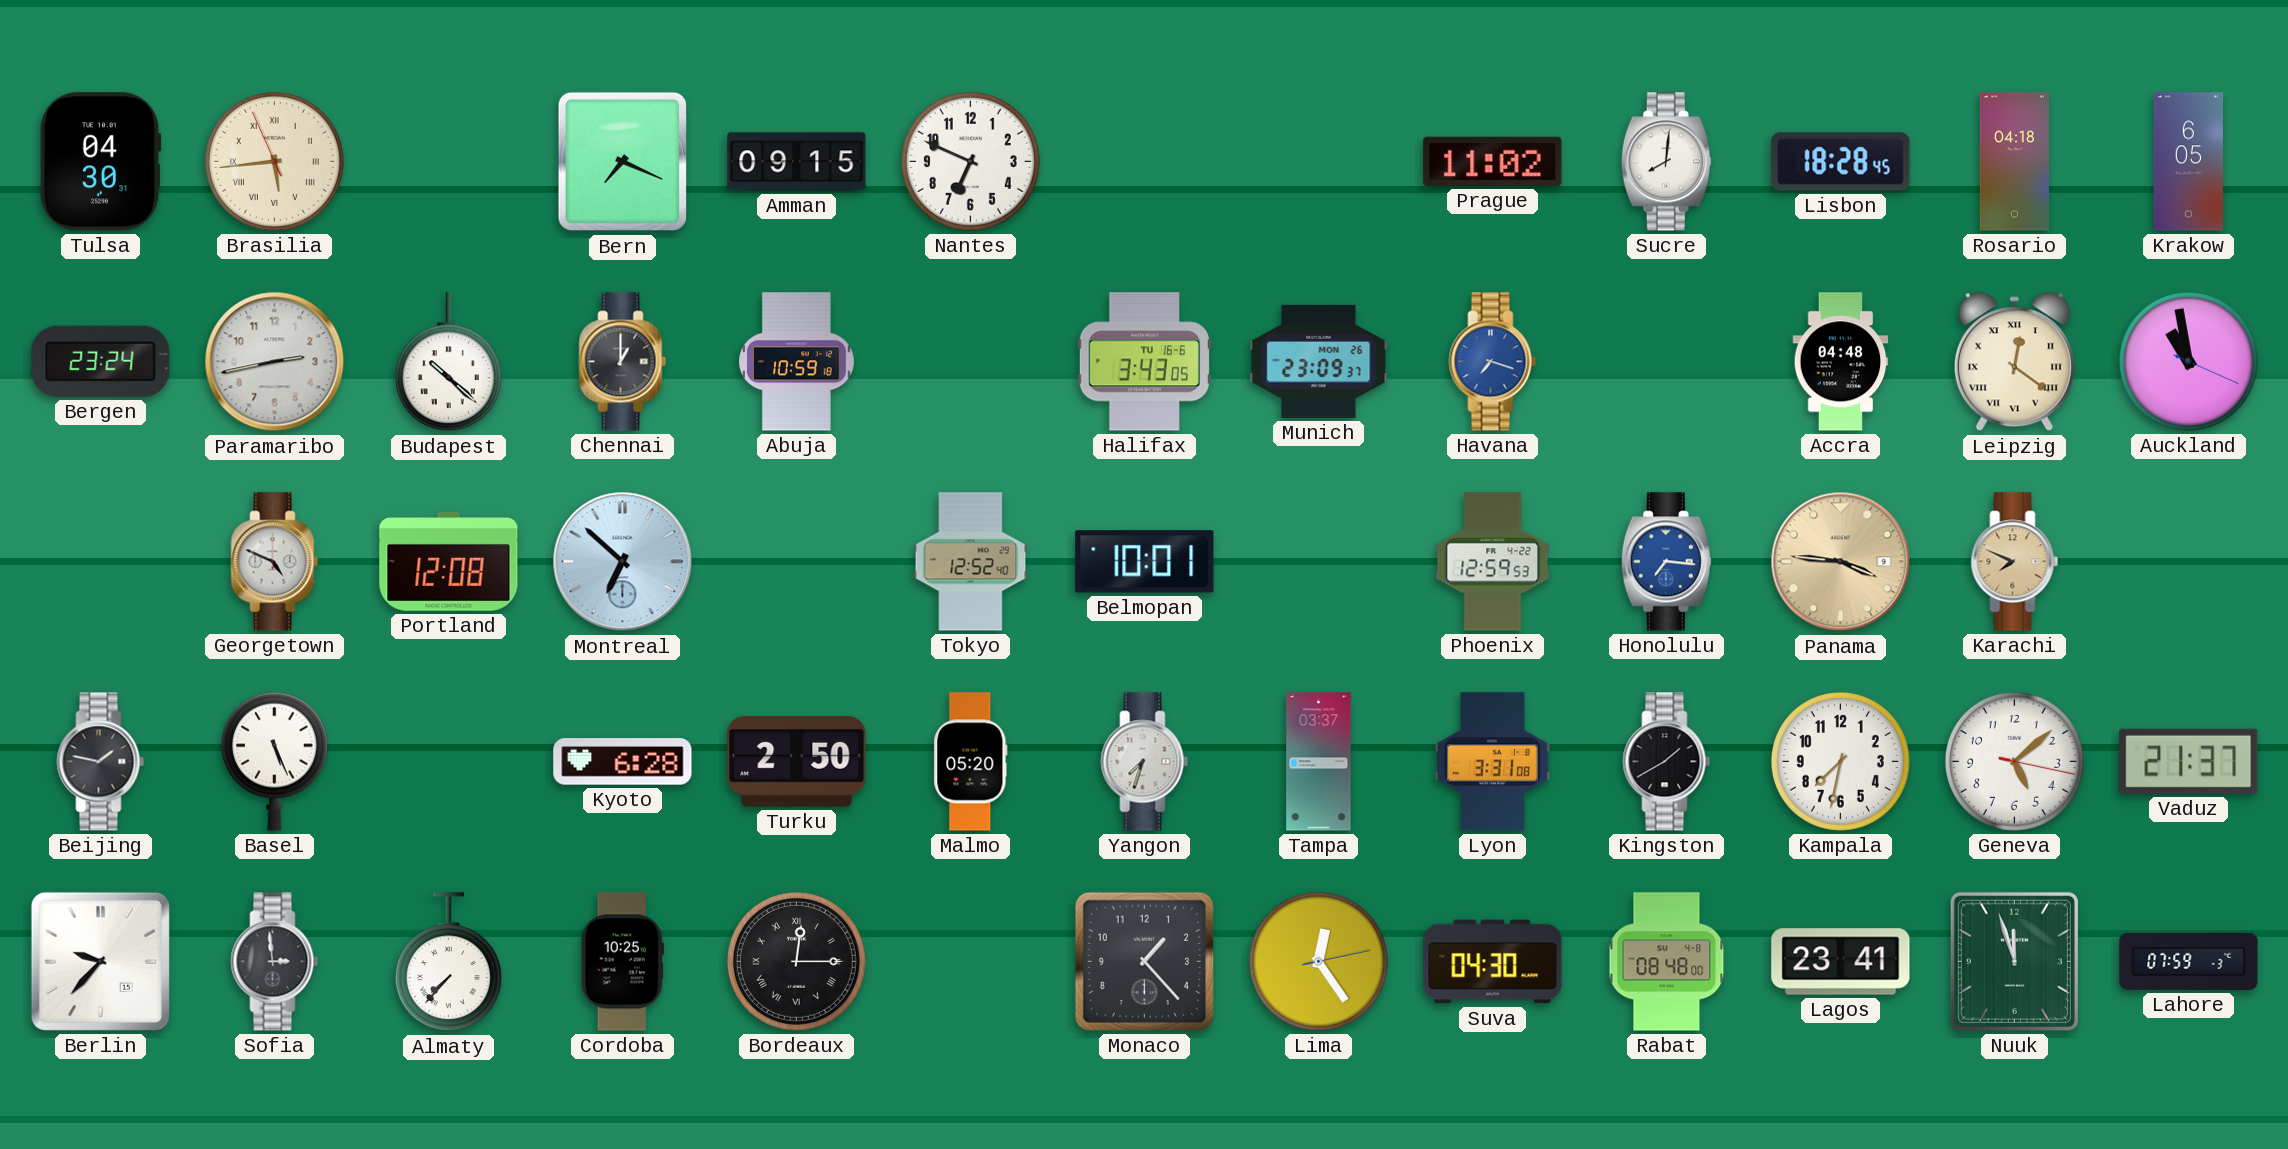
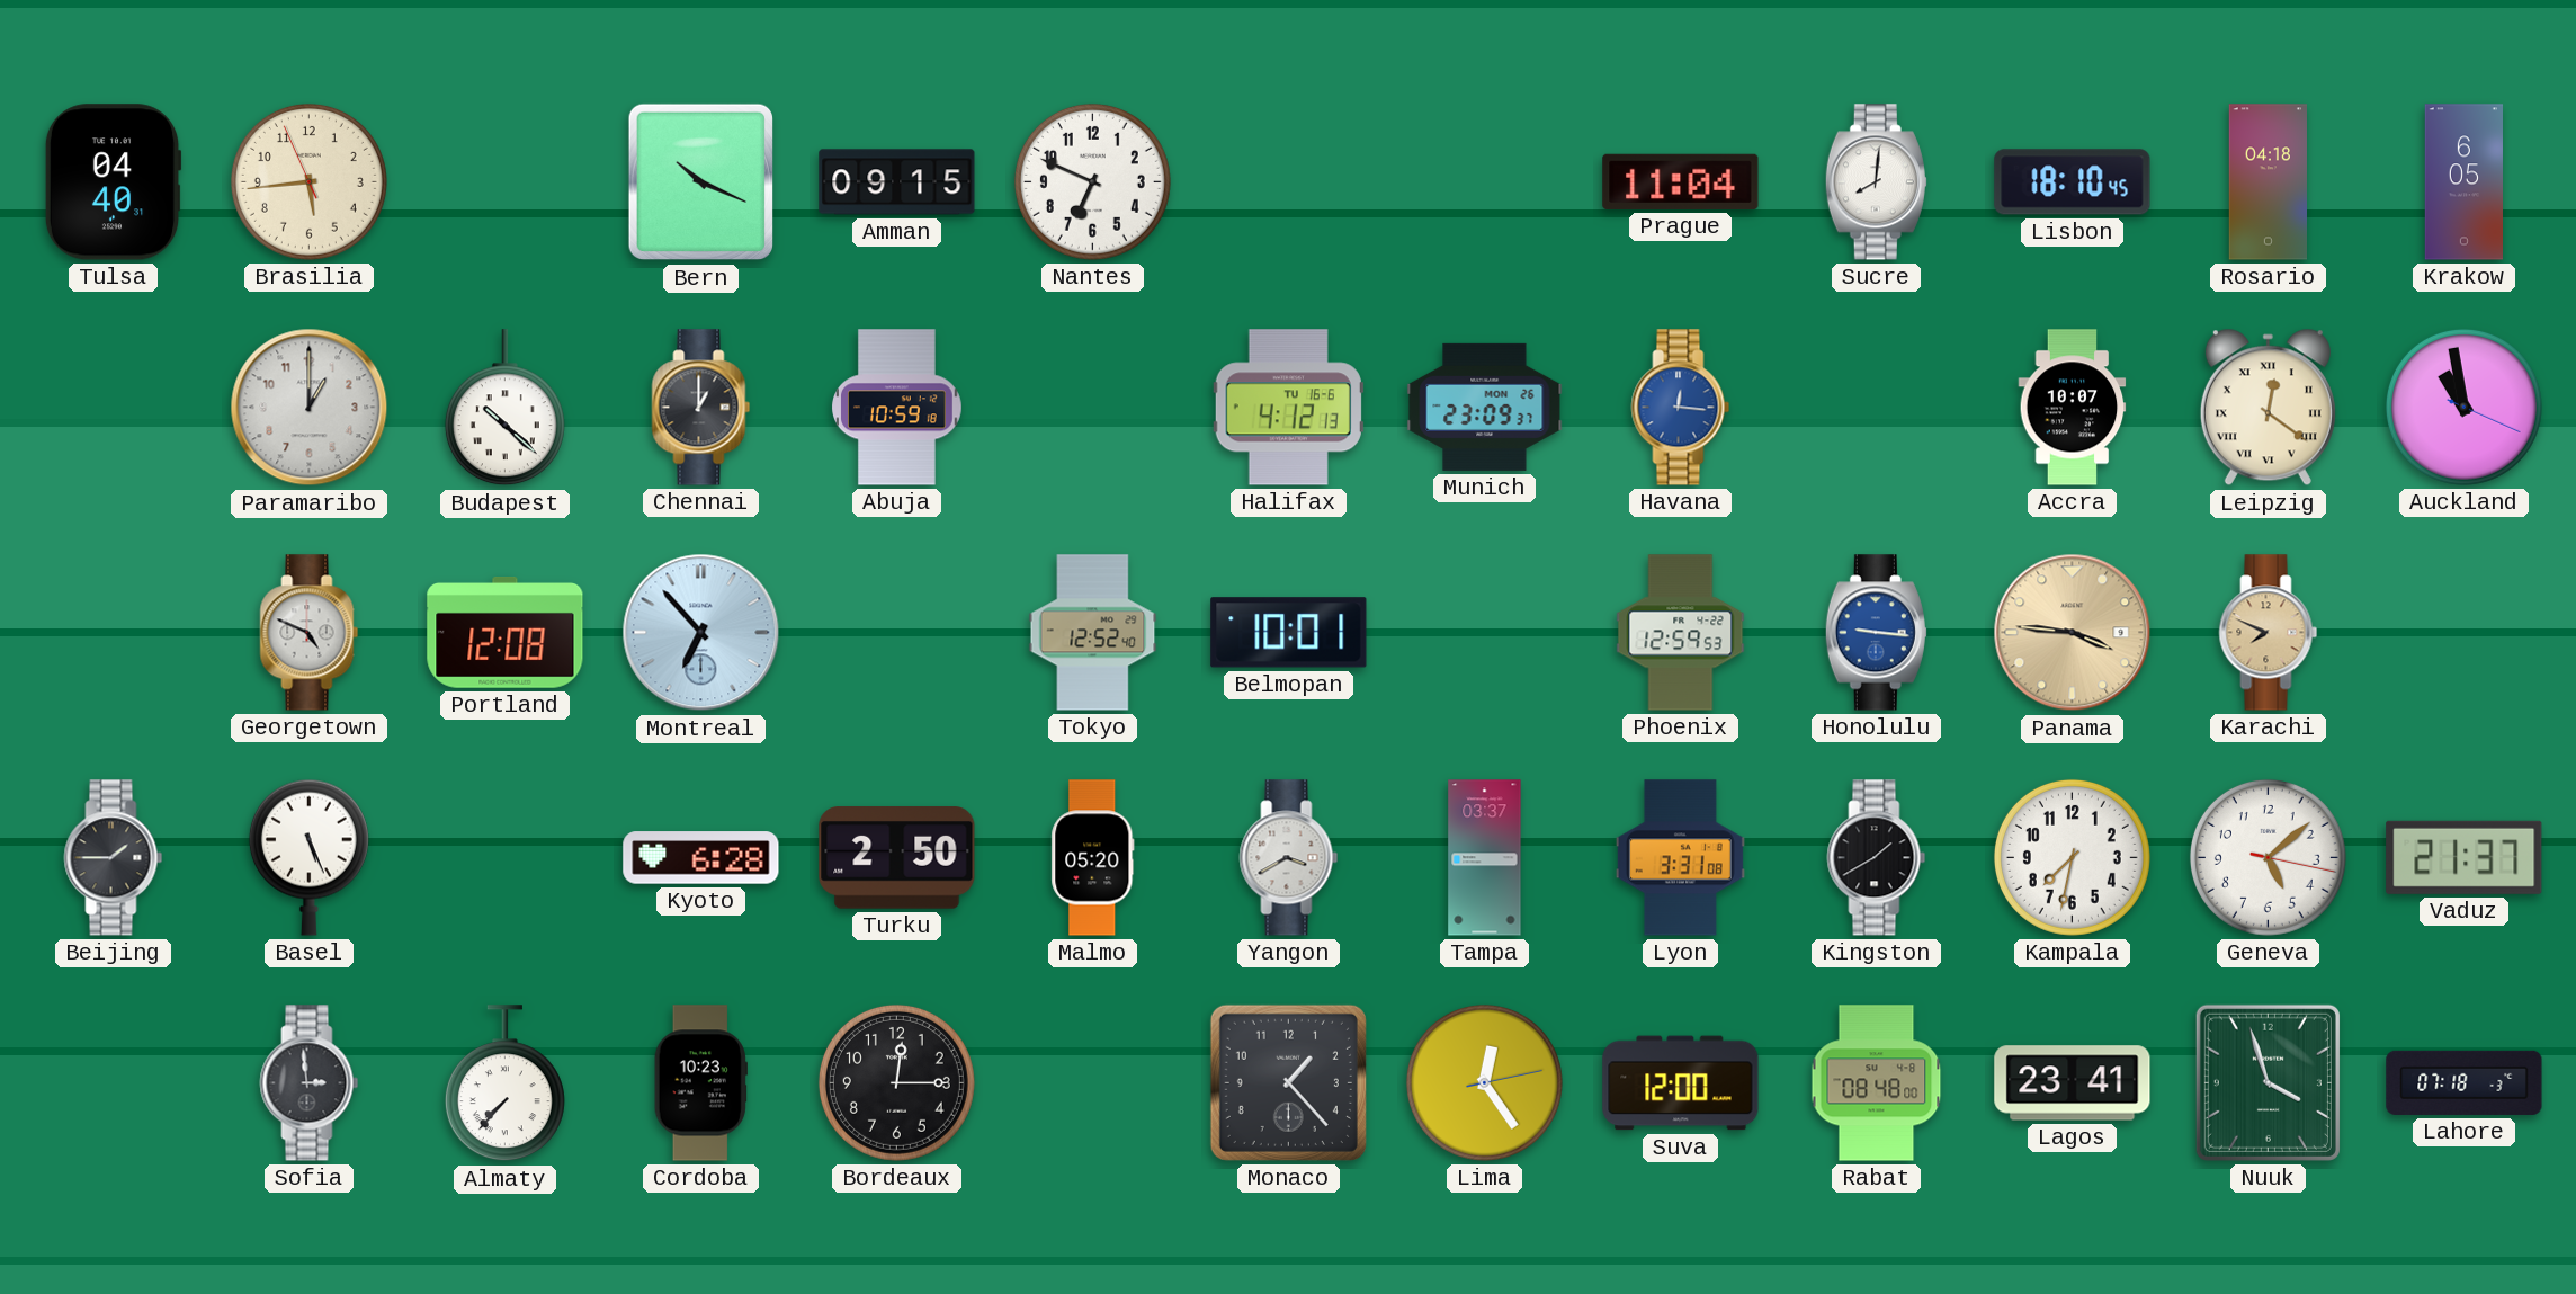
Tulsa: 04:30 -> 04:40
Brasilia numerals: Roman -> Arabic
Bern: 7:19 -> 10:19
Prague: 11:02 -> 11:04
Lisbon: 18:28 -> 18:10
Bergen: 23:24 -> none
Paramaribo: 2:43 -> 1:00
Halifax: 3:43 -> 4:12
Havana: 7:18 -> 12:16
Accra: 04:48 -> 10:07
Montreal: 6:52 -> 6:53
Honolulu: 7:16 -> 9:16
Beijing: 1:47 -> 1:45
Yangon: 7:33 -> 3:40
Berlin: 9:37 -> none
Cordoba: 10:25 -> 10:23
Bordeaux numerals: Roman -> Arabic
Suva: 04:30 -> 12:00
Nuuk: 11:57 -> 3:57
Lahore: 07:59 -> 07:18
